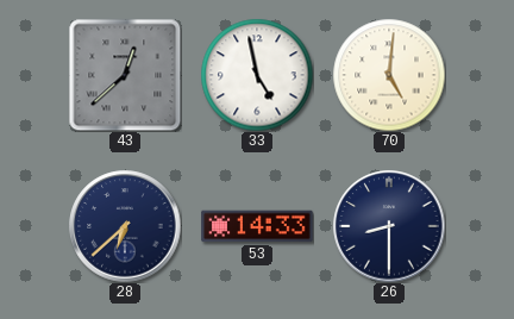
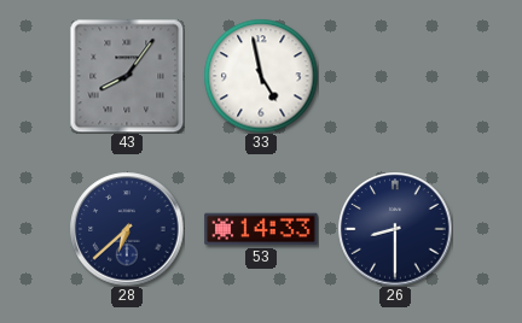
43: 12:38 -> 8:06
70: 5:01 -> none
